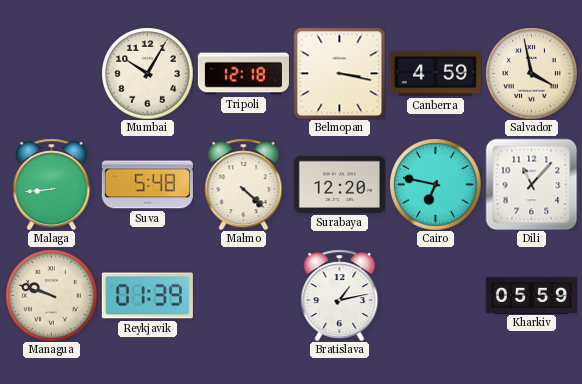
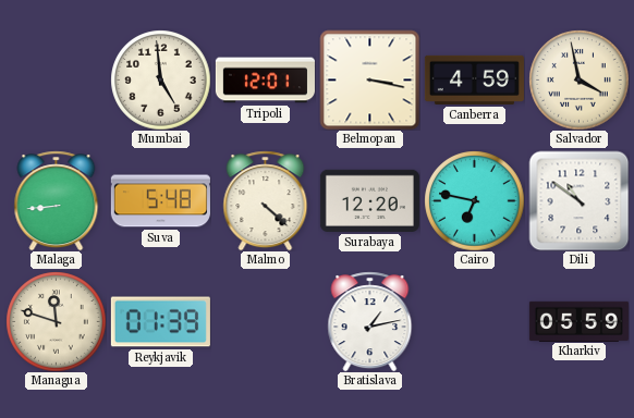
Mumbai: 10:05 -> 4:59
Tripoli: 12:18 -> 12:01
Dili: 11:07 -> 10:51
Managua: 9:48 -> 11:48
